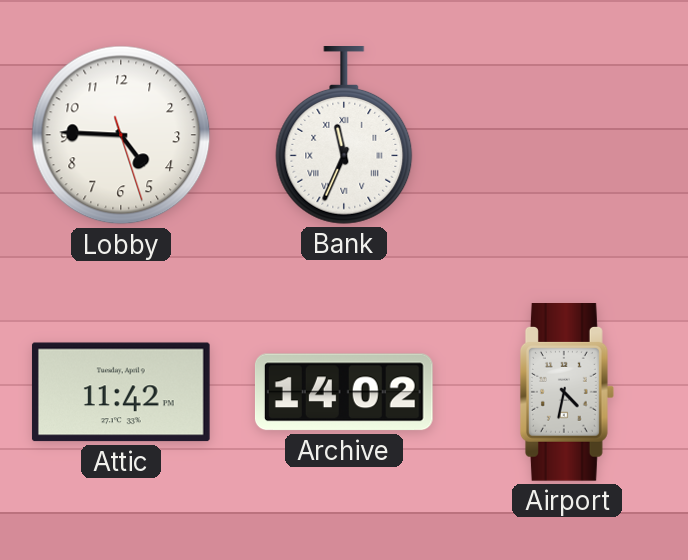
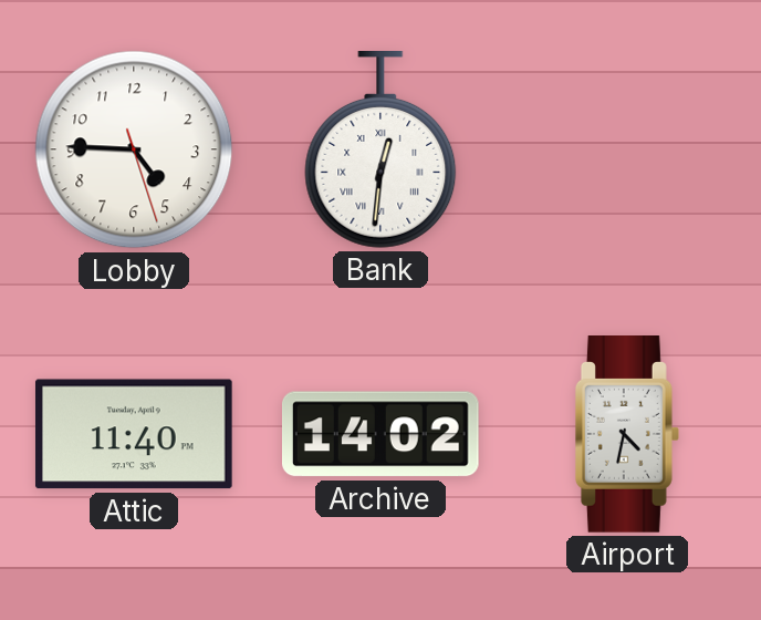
Bank: 11:34 -> 12:31
Attic: 11:42 -> 11:40
